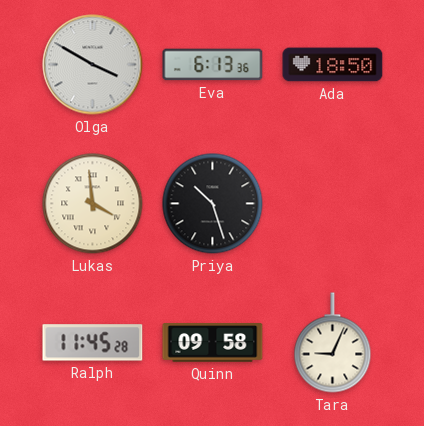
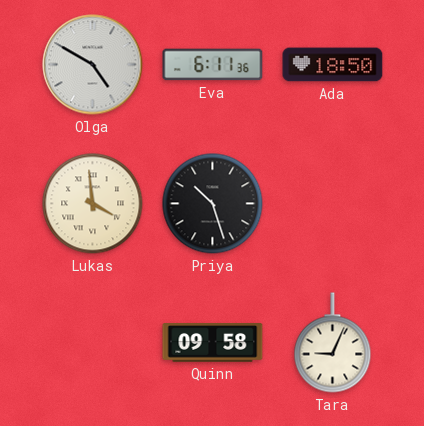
Olga: 3:50 -> 4:50
Eva: 6:13 -> 6:11
Ralph: 11:45 -> none
